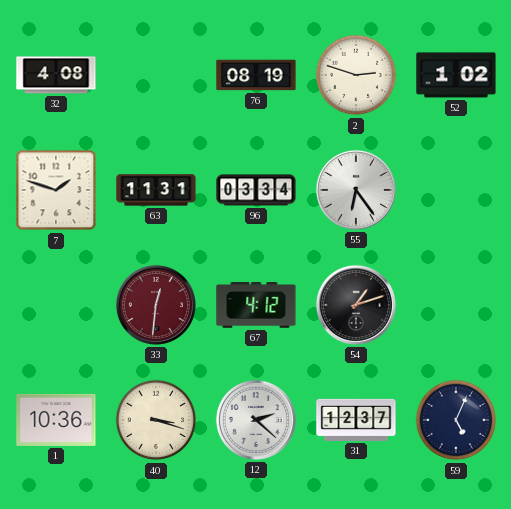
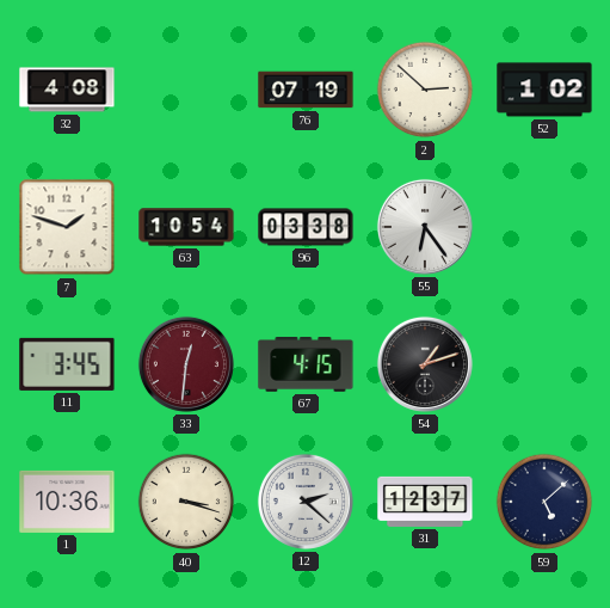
76: 08:19 -> 07:19
2: 2:48 -> 2:52
63: 11:31 -> 10:54
96: 03:34 -> 03:38
11: none -> 3:45
67: 4:12 -> 4:15
59: 5:04 -> 5:08
